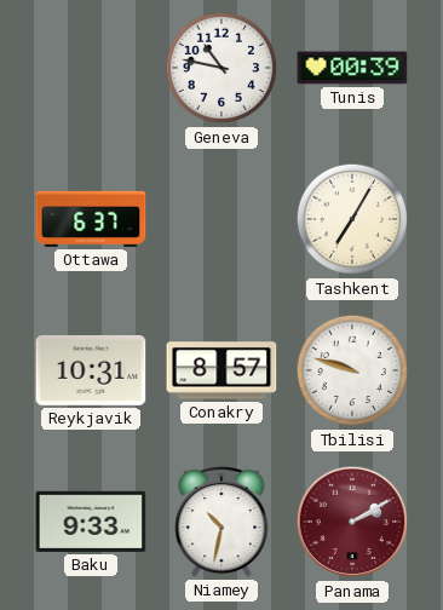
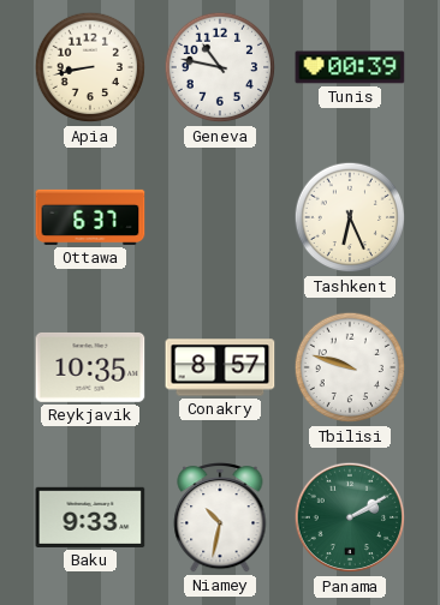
Apia: none -> 8:43
Tashkent: 7:05 -> 6:26
Reykjavik: 10:31 -> 10:35
Panama dial: burgundy -> green
